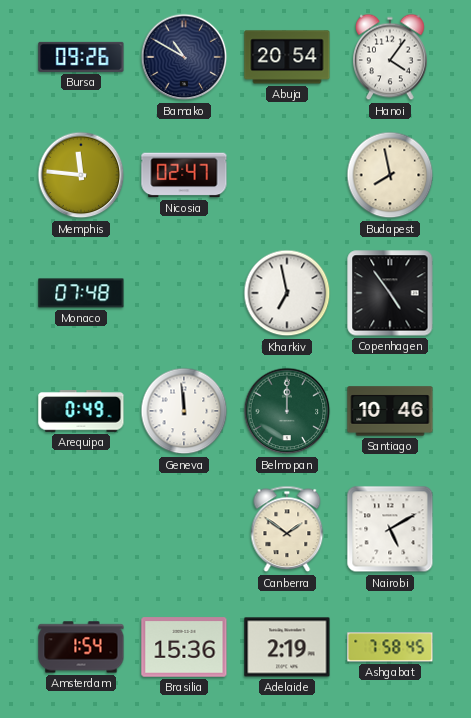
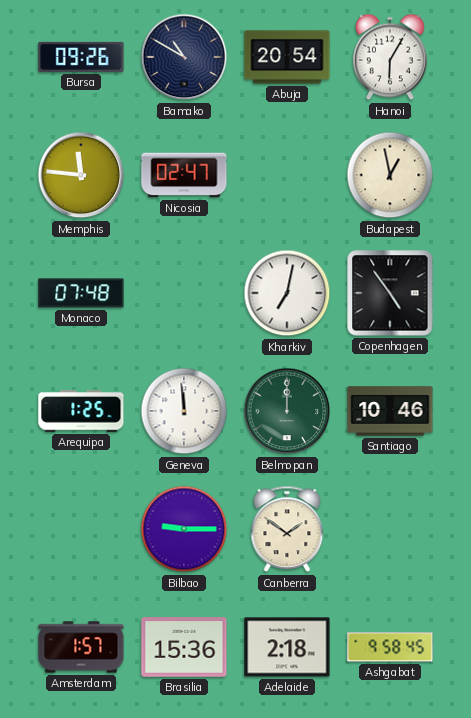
Hanoi: 4:06 -> 6:05
Budapest: 7:58 -> 12:58
Kharkiv: 6:58 -> 7:02
Arequipa: 0:49 -> 1:25
Bilbao: none -> 9:15
Nairobi: 5:10 -> none
Amsterdam: 1:54 -> 1:57
Adelaide: 2:19 -> 2:18
Ashgabat: 7:58 -> 9:58
